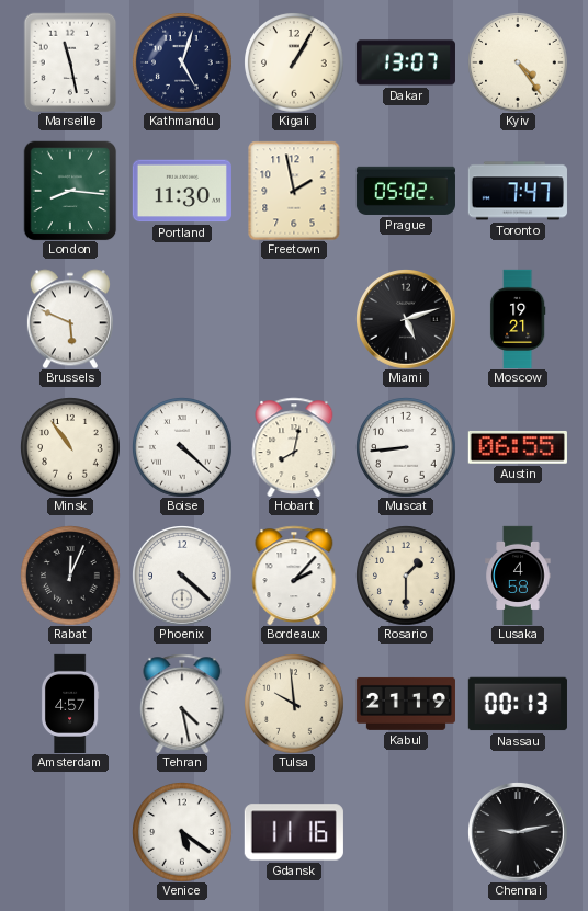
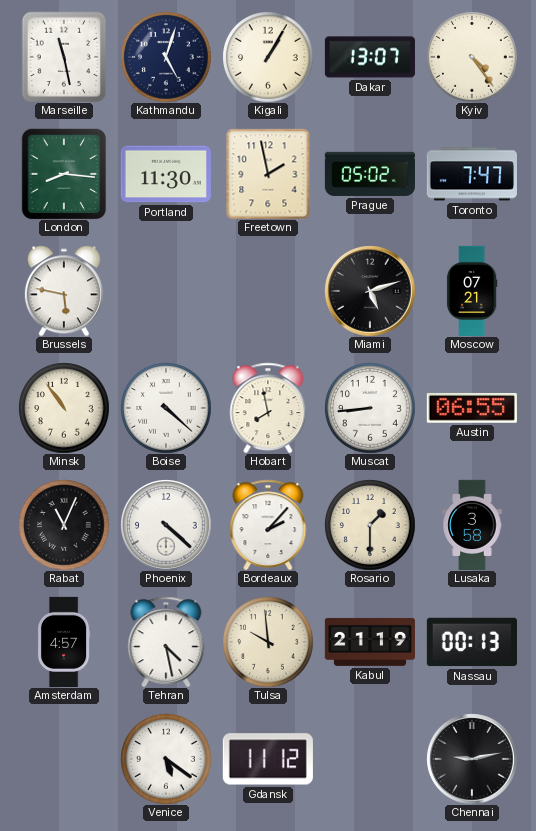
Brussels: 5:49 -> 5:47
Moscow: 19:21 -> 07:21
Hobart: 8:02 -> 7:58
Rabat: 12:04 -> 11:04
Lusaka: 4:58 -> 3:58
Gdansk: 11:16 -> 11:12
